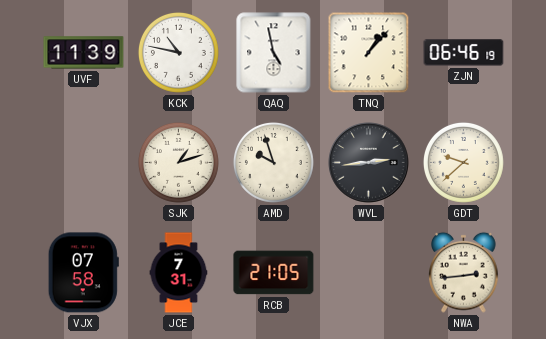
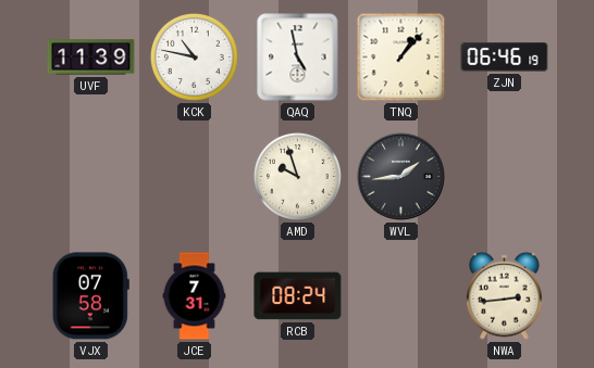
SJK: 1:12 -> none
WVL: 2:44 -> 1:44
GDT: 9:38 -> none
RCB: 21:05 -> 08:24
